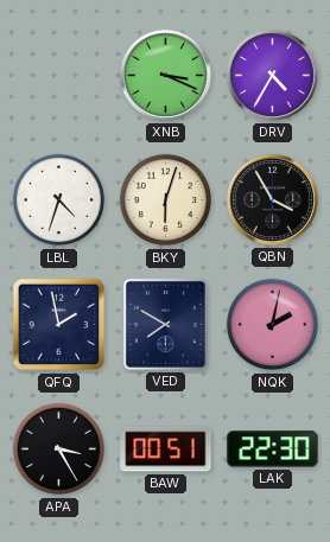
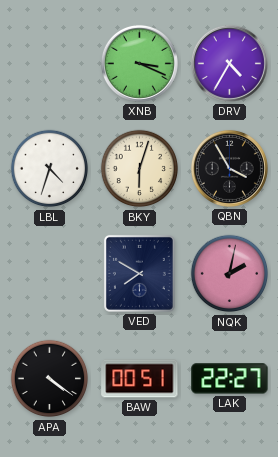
QFQ: 1:58 -> none
APA: 3:25 -> 4:21
LAK: 22:30 -> 22:27
